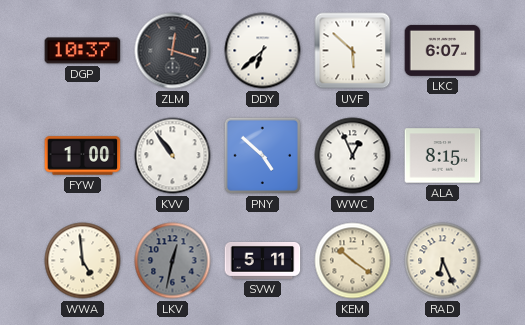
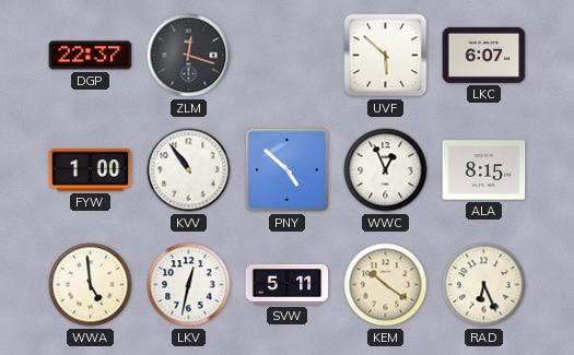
DGP: 10:37 -> 22:37
DDY: 6:38 -> none
LKV dial: grey -> white
